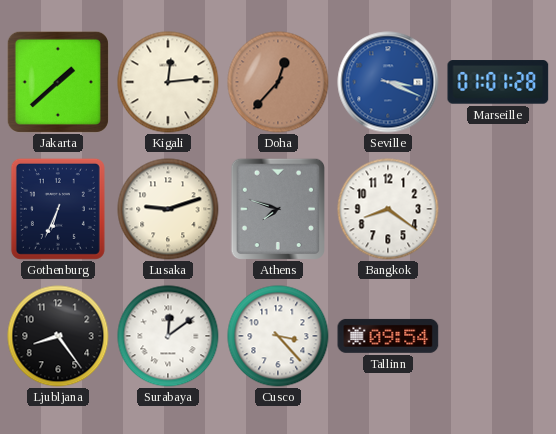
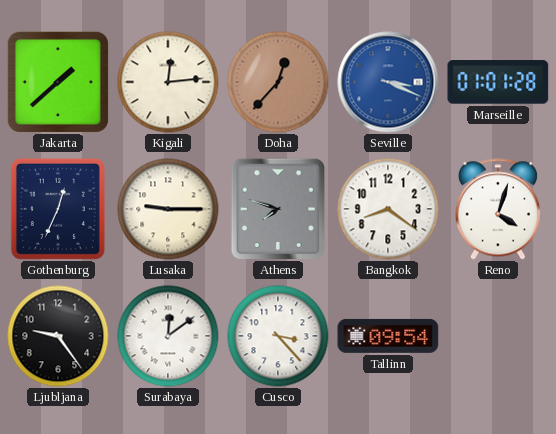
Gothenburg: 6:34 -> 12:34
Lusaka: 9:12 -> 9:15
Reno: none -> 4:03
Ljubljana: 8:24 -> 9:24
